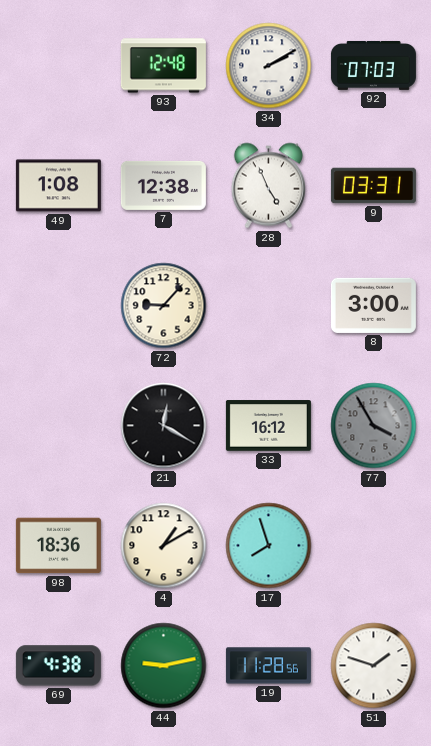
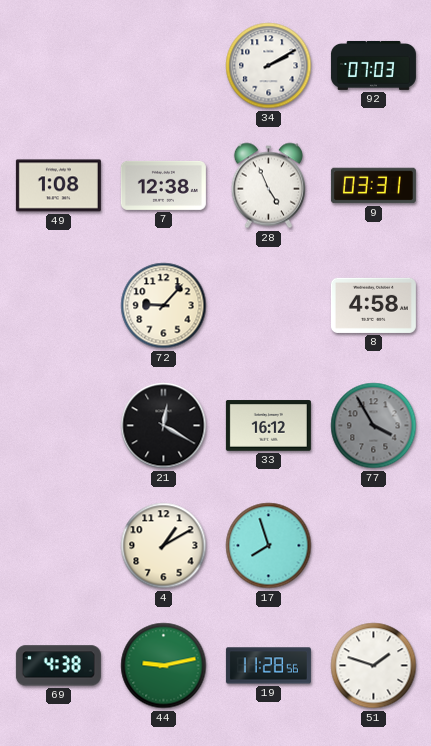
93: 12:48 -> none
8: 3:00 -> 4:58
98: 18:36 -> none
